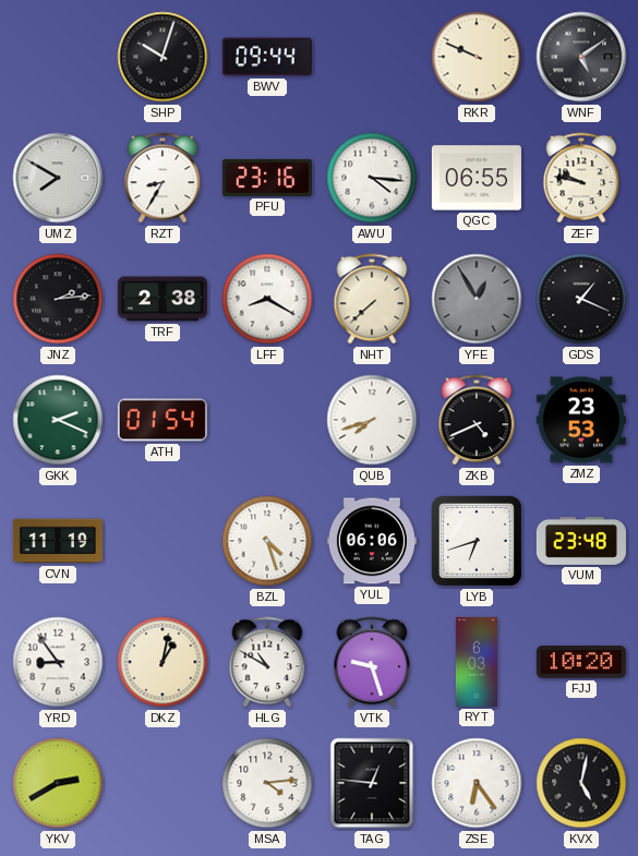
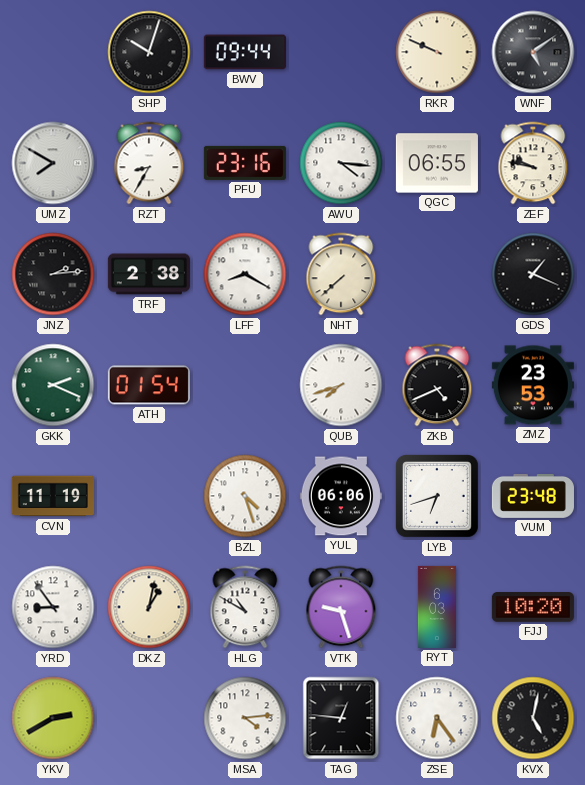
YFE: 12:55 -> none
